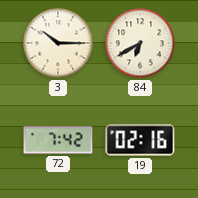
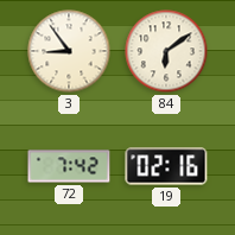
3: 10:15 -> 8:54
84: 6:40 -> 6:09
